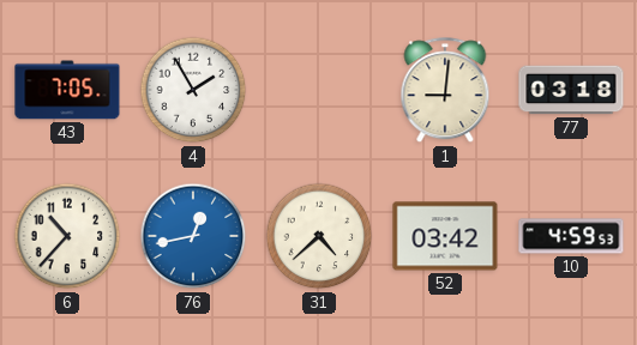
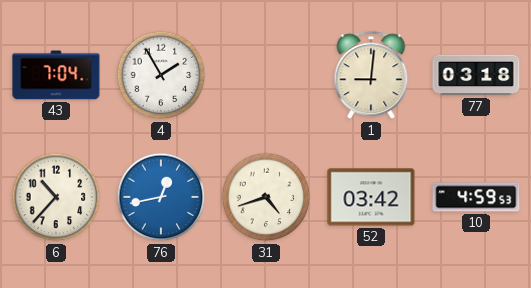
43: 7:05 -> 7:04
31: 4:38 -> 4:42
